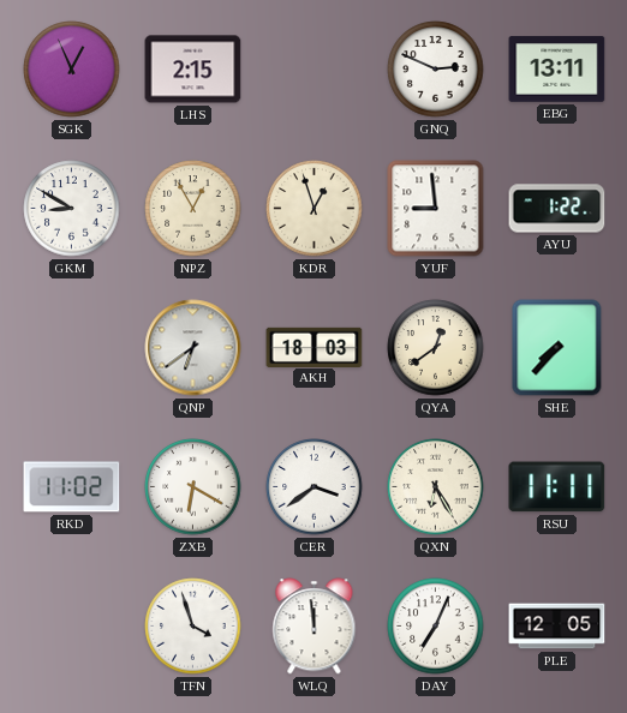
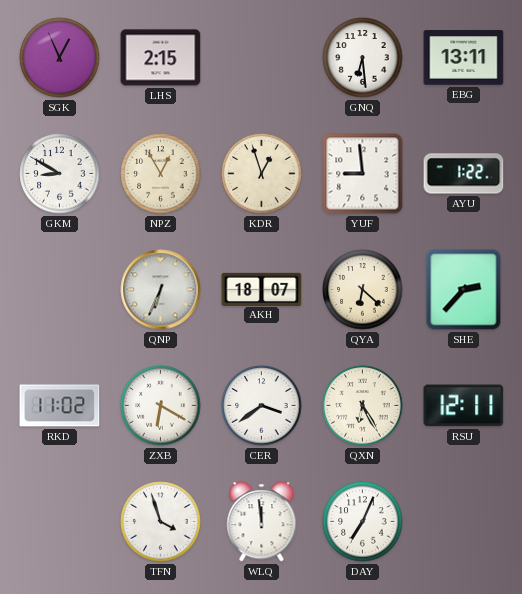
GNQ: 2:49 -> 6:29
QNP: 6:39 -> 6:34
AKH: 18:03 -> 18:07
QYA: 12:39 -> 6:22
SHE: 7:37 -> 2:37
RSU: 11:11 -> 12:11
PLE: 12:05 -> none
